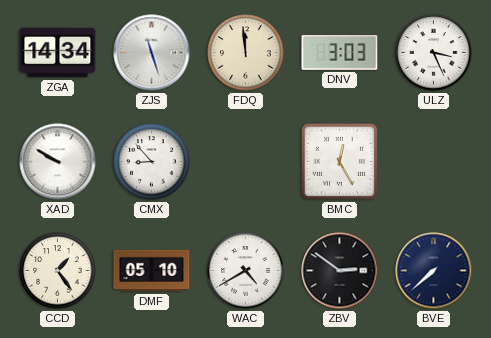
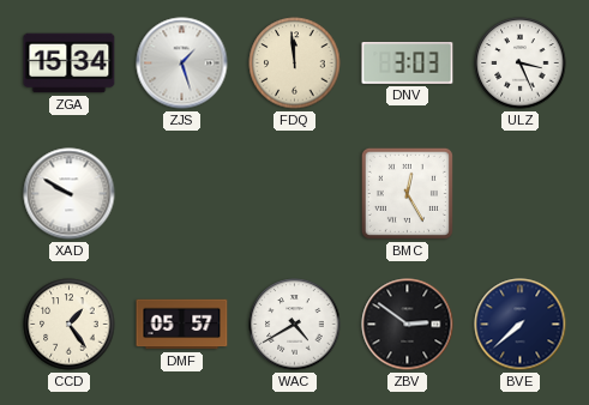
ZGA: 14:34 -> 15:34
ZJS: 11:27 -> 1:27
CMX: 8:53 -> none
DMF: 05:10 -> 05:57
